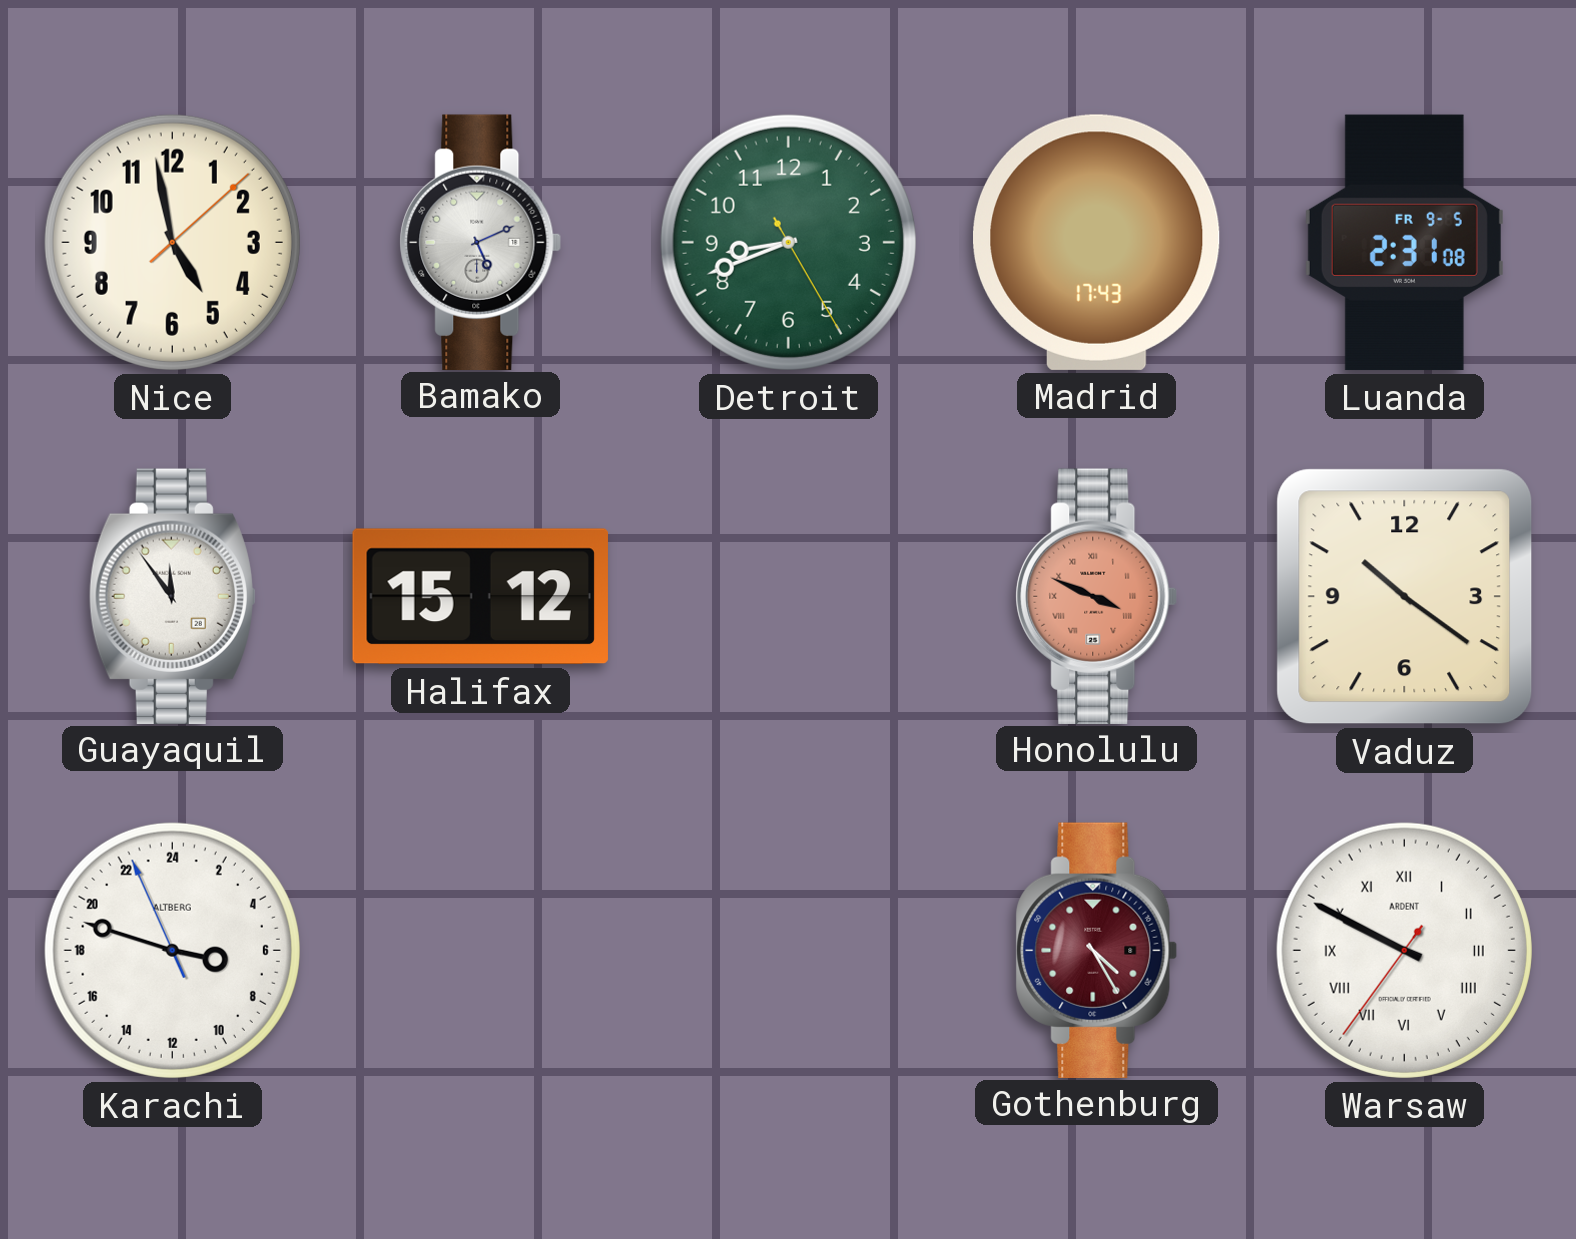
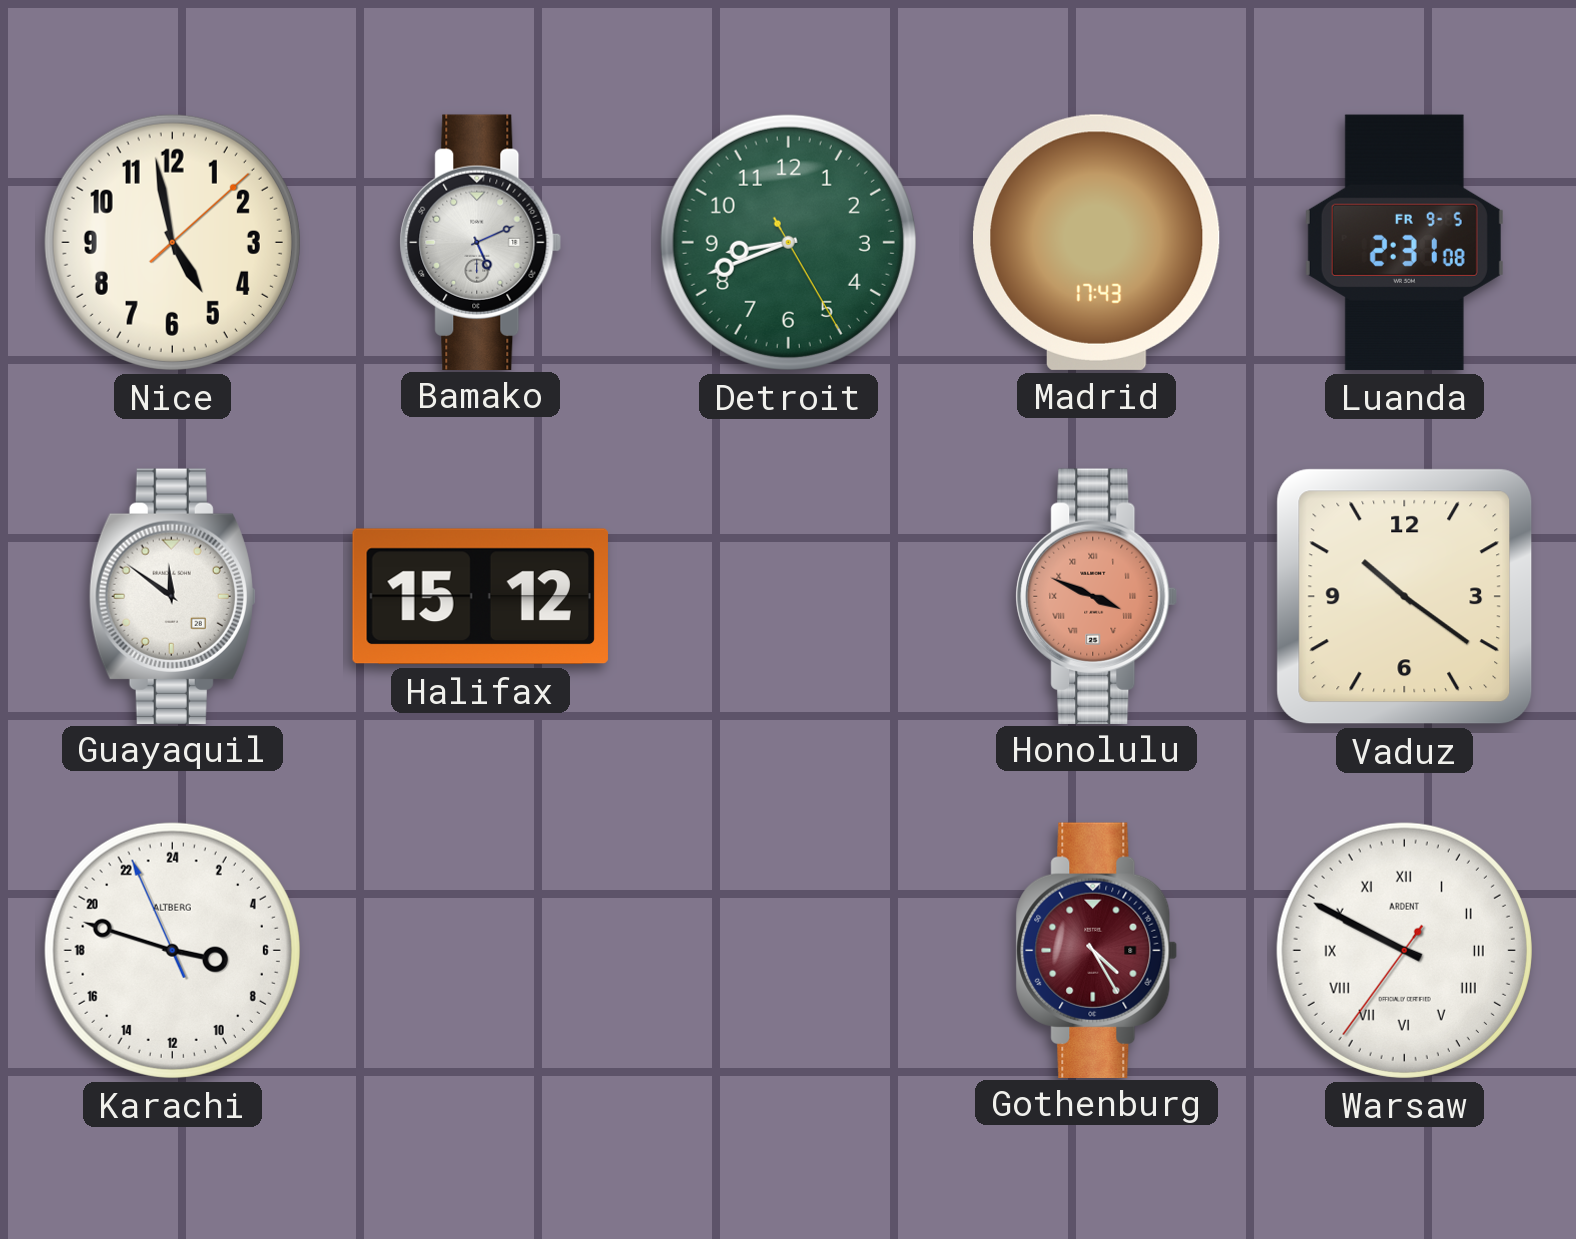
Guayaquil: 11:54 -> 11:51
